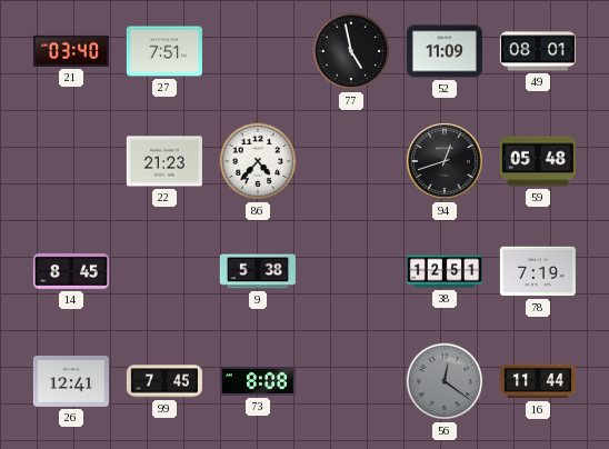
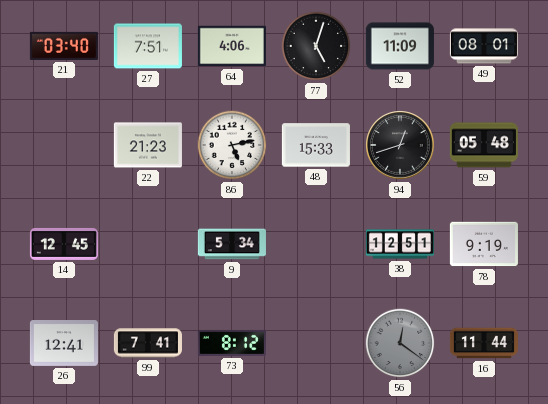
64: none -> 4:06
77: 4:58 -> 5:03
86: 4:37 -> 5:13
48: none -> 15:33
14: 8:45 -> 12:45
9: 5:38 -> 5:34
78: 7:19 -> 9:19
99: 7:45 -> 7:41
73: 8:08 -> 8:12
